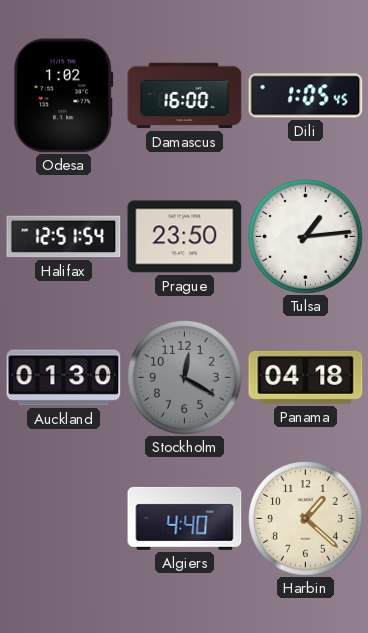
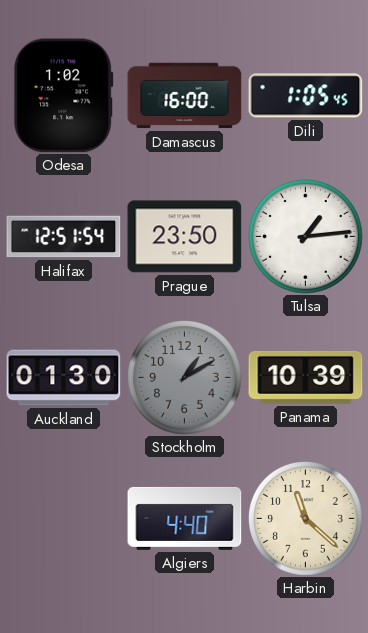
Stockholm: 12:20 -> 1:10
Panama: 04:18 -> 10:39
Harbin: 1:22 -> 11:22
